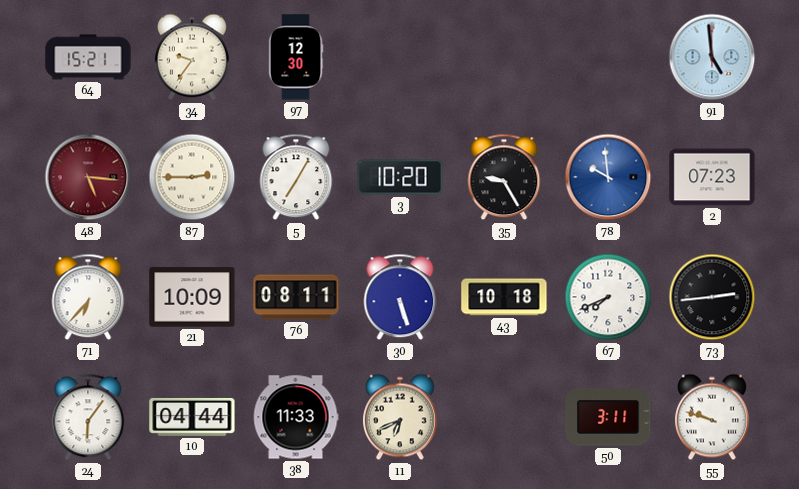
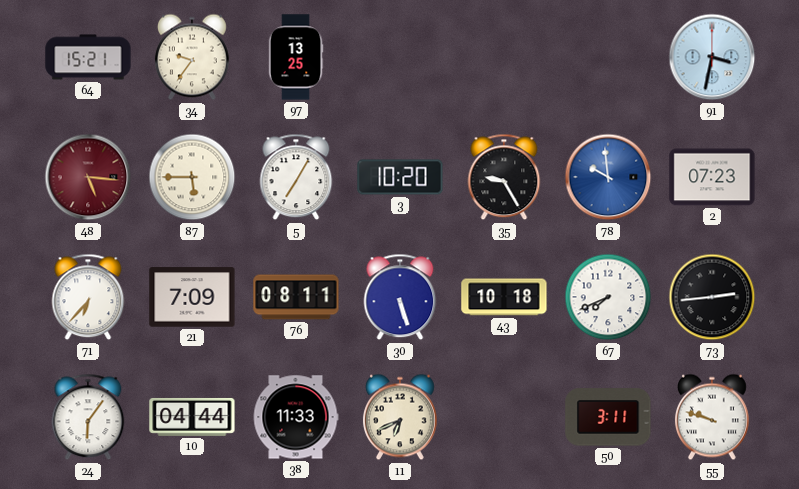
97: 12:30 -> 13:25
91: 4:59 -> 3:32
87: 2:45 -> 5:45
21: 10:09 -> 7:09
